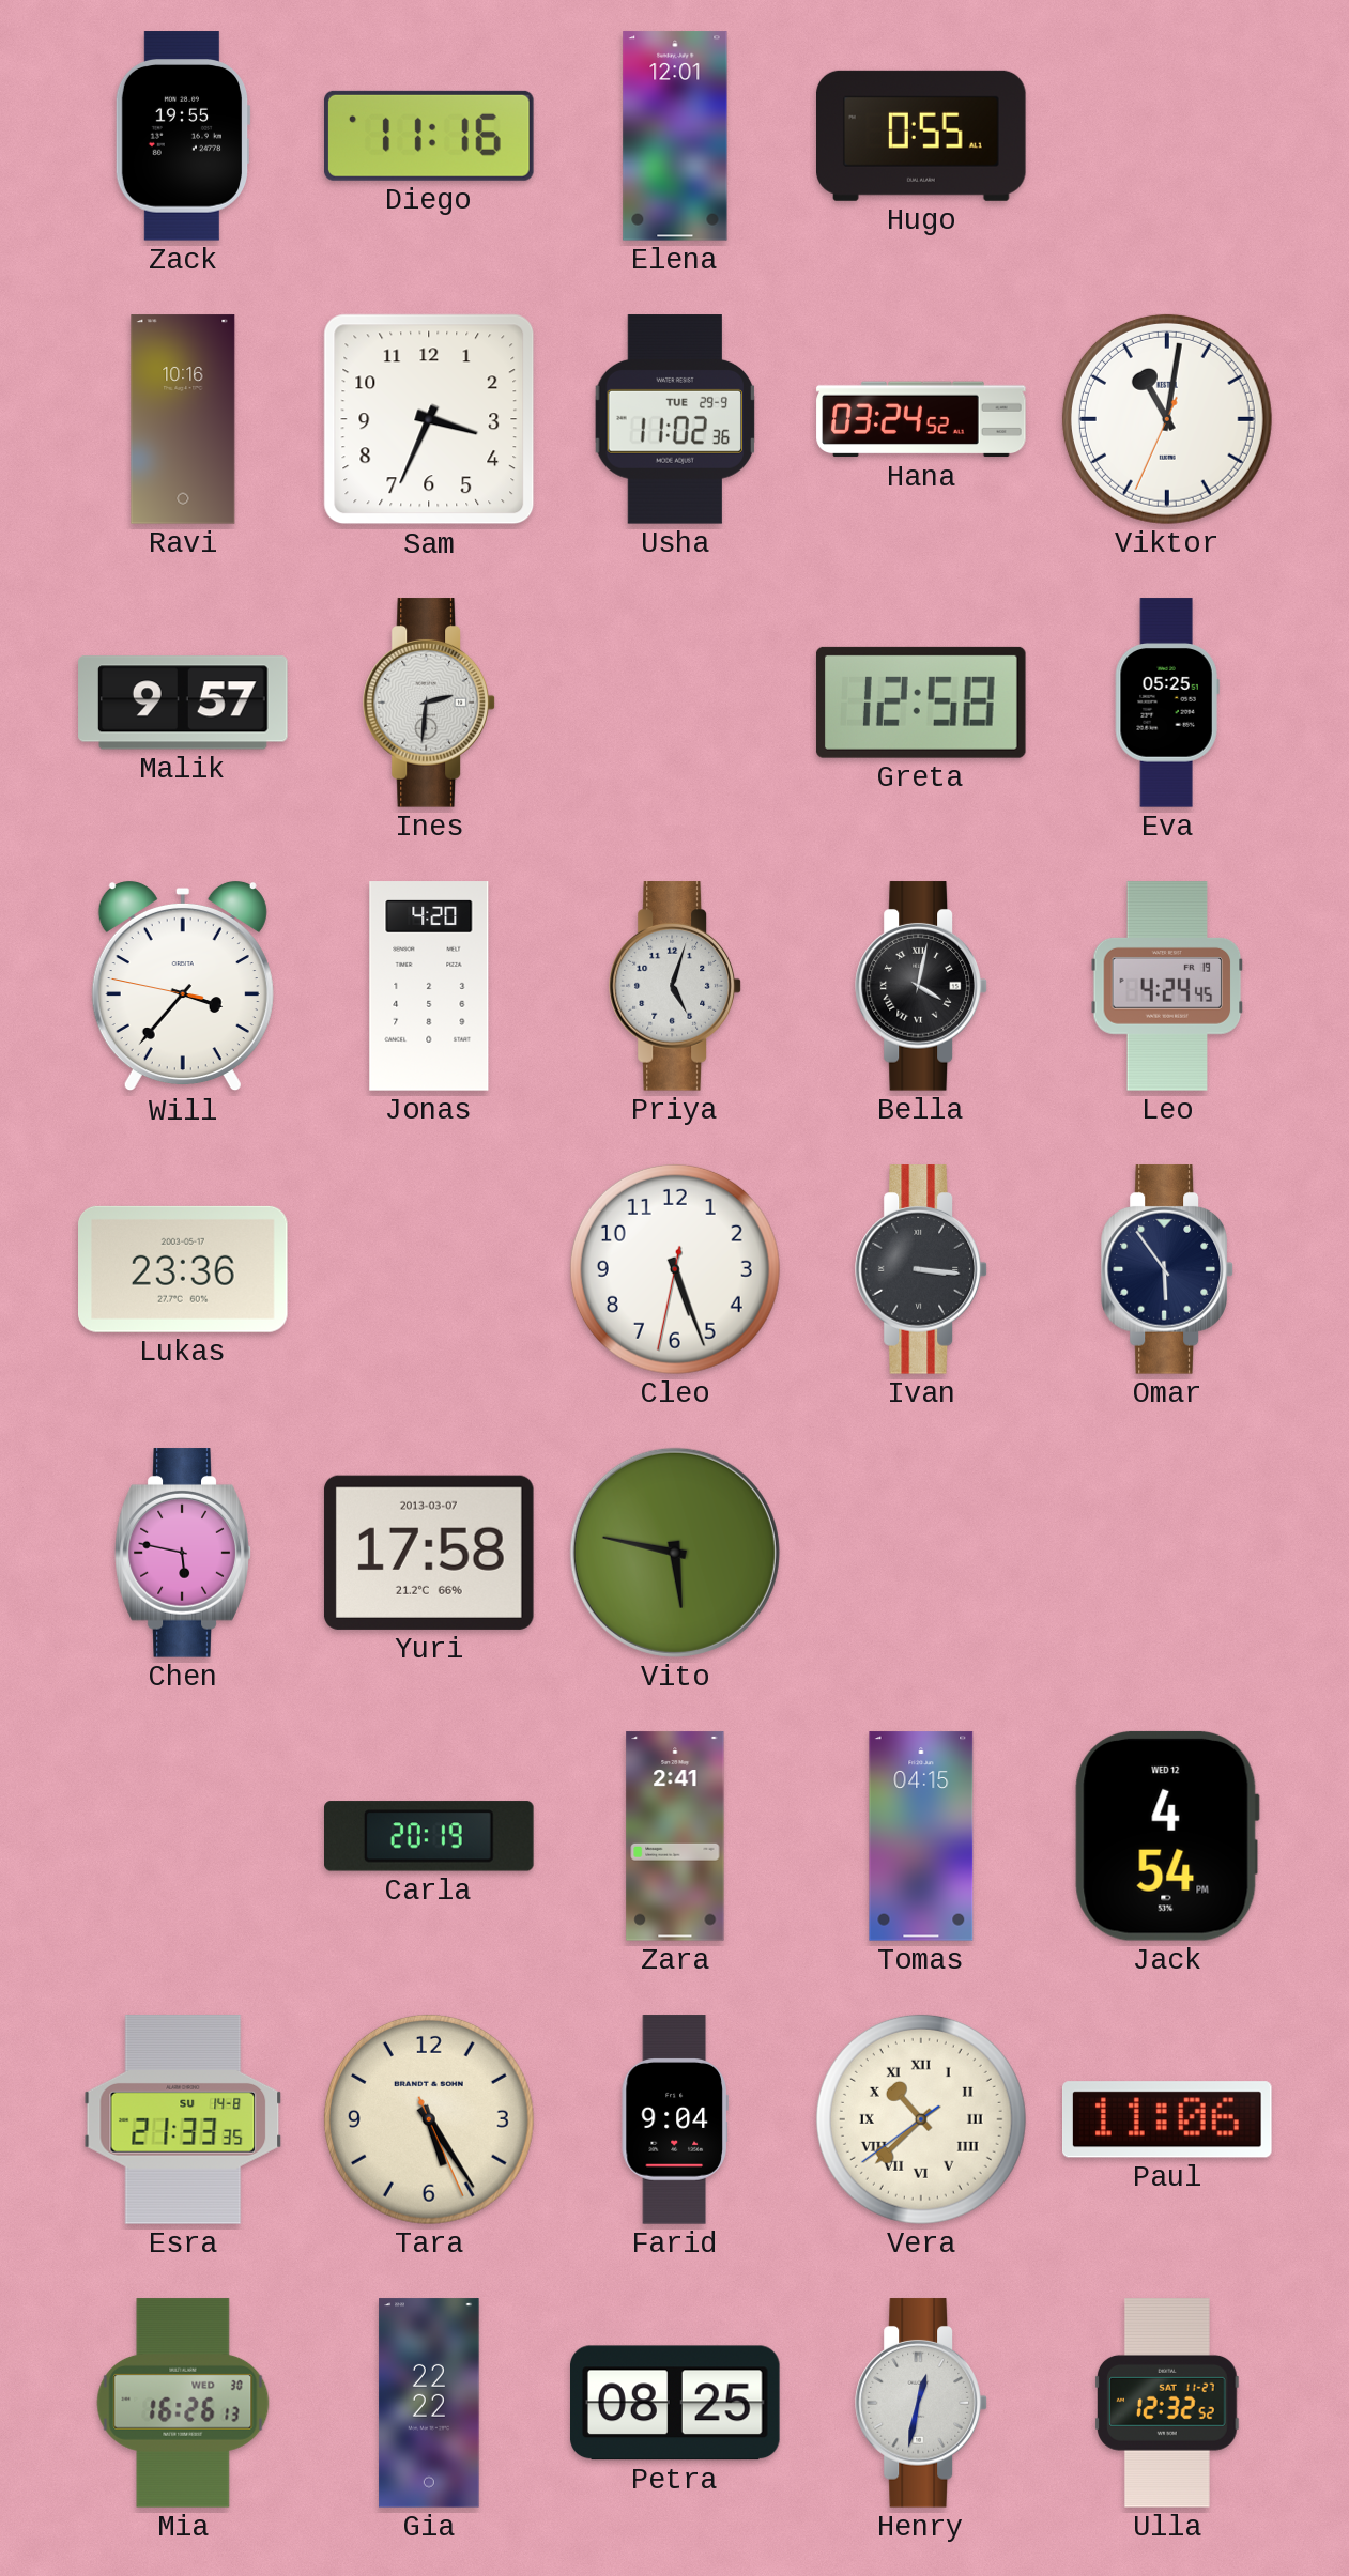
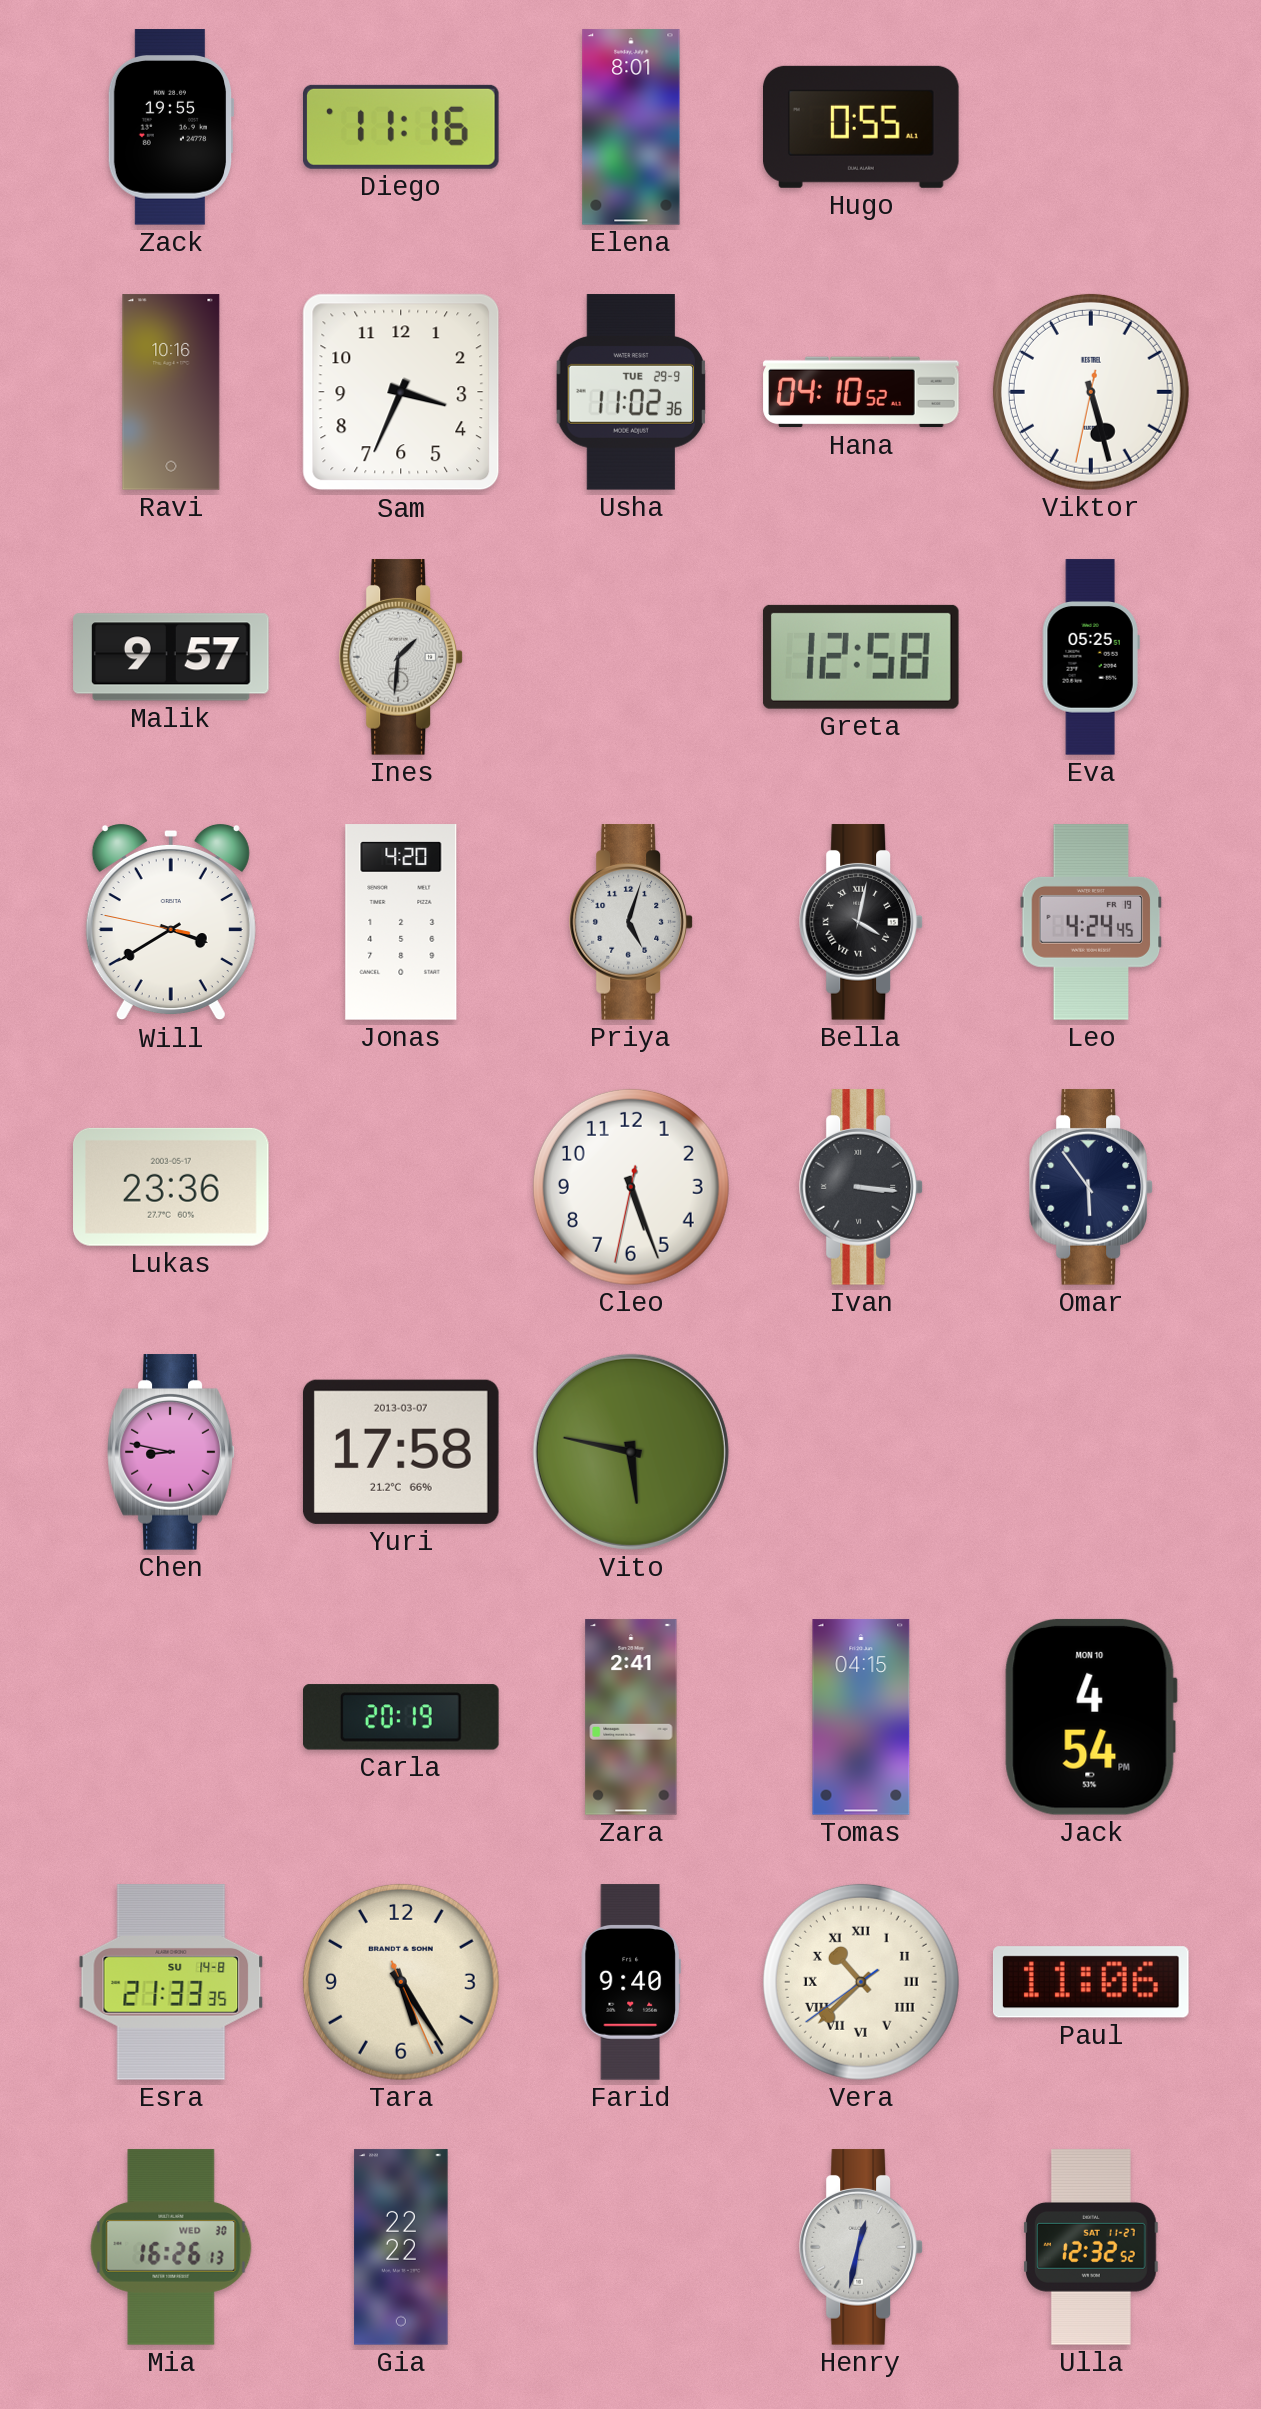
Elena: 12:01 -> 8:01
Hana: 03:24 -> 04:10
Viktor: 11:01 -> 5:27
Ines: 2:31 -> 1:31
Will: 3:36 -> 3:39
Chen: 5:47 -> 8:47
Jack date: WED 12 -> MON 10
Farid: 9:04 -> 9:40
Petra: 08:25 -> none
